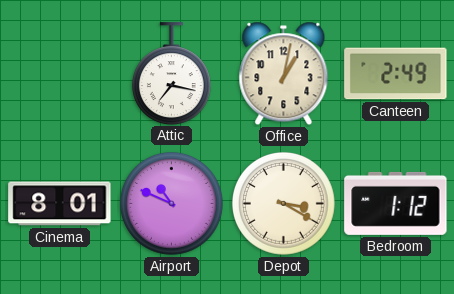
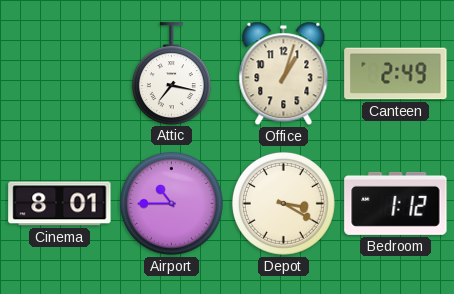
Office: 1:02 -> 1:03
Airport: 10:49 -> 10:45
